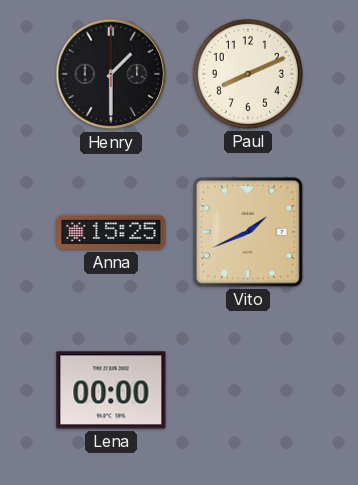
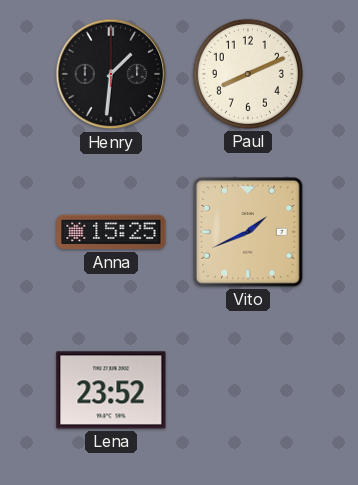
Henry: 1:30 -> 1:31
Lena: 00:00 -> 23:52
